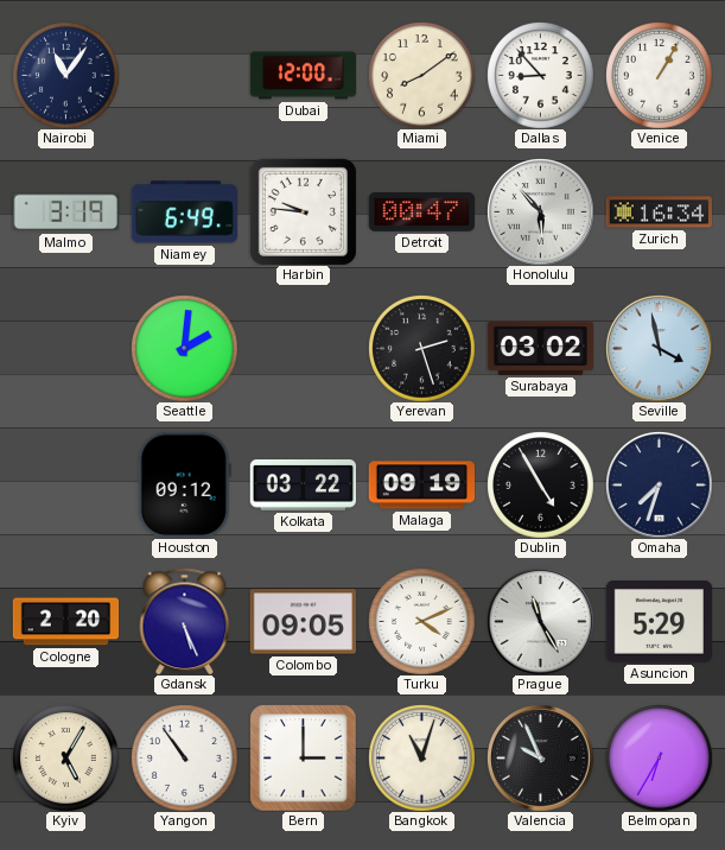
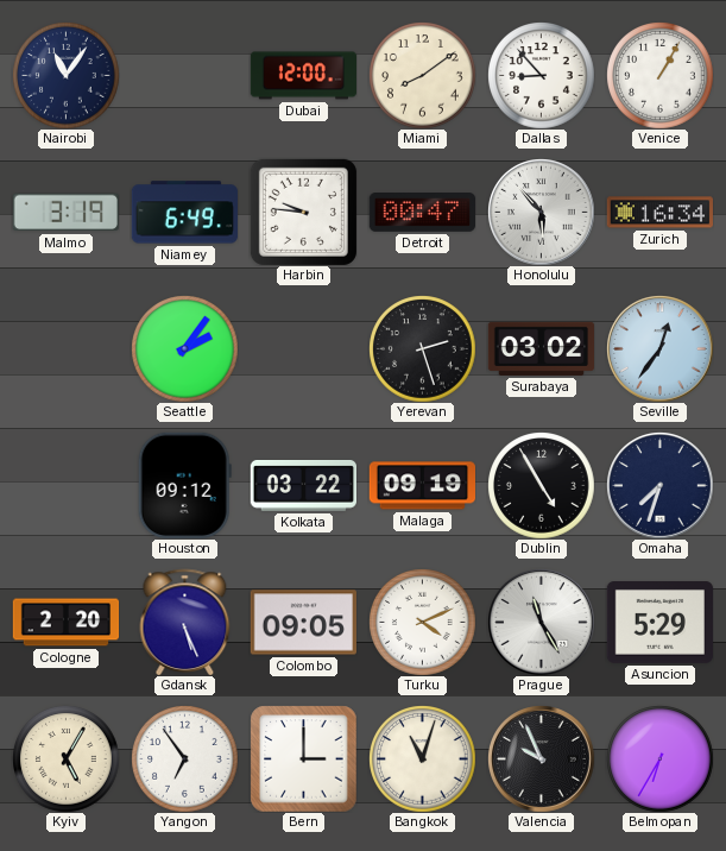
Seattle: 2:01 -> 2:06
Seville: 3:58 -> 12:36
Yangon: 10:54 -> 6:54
